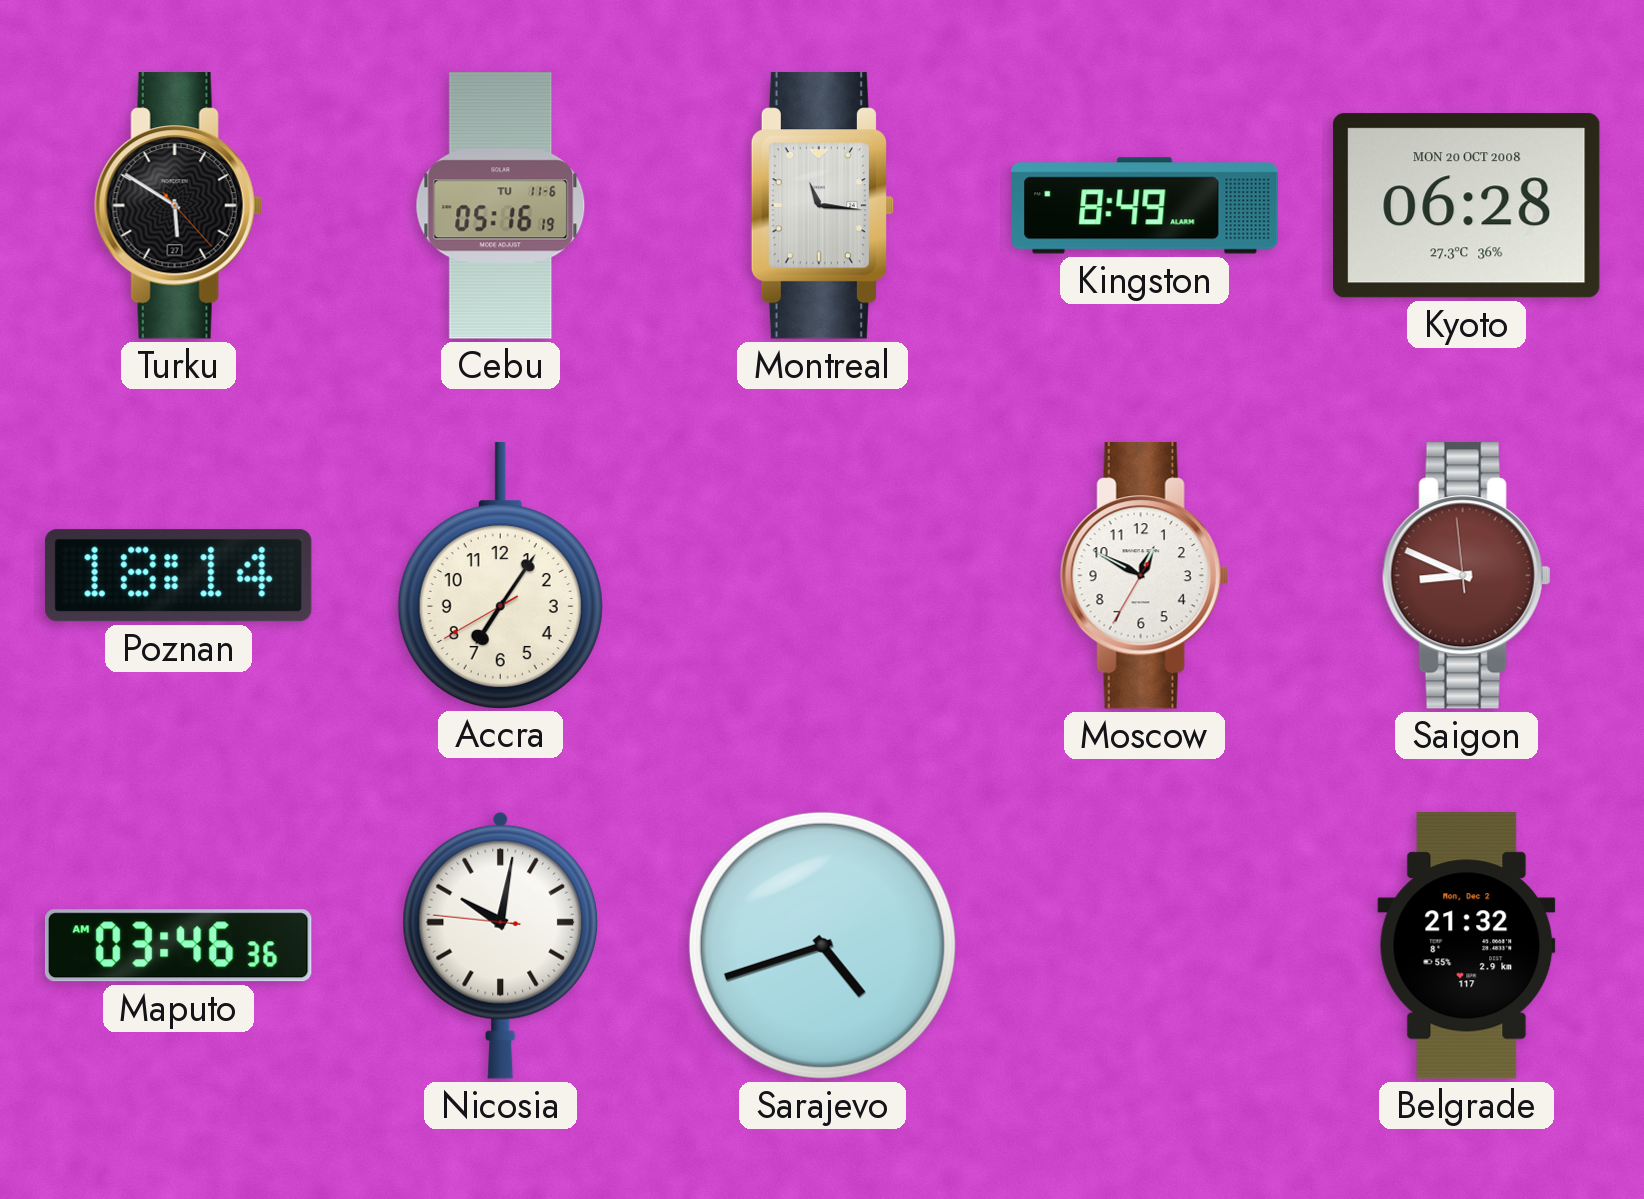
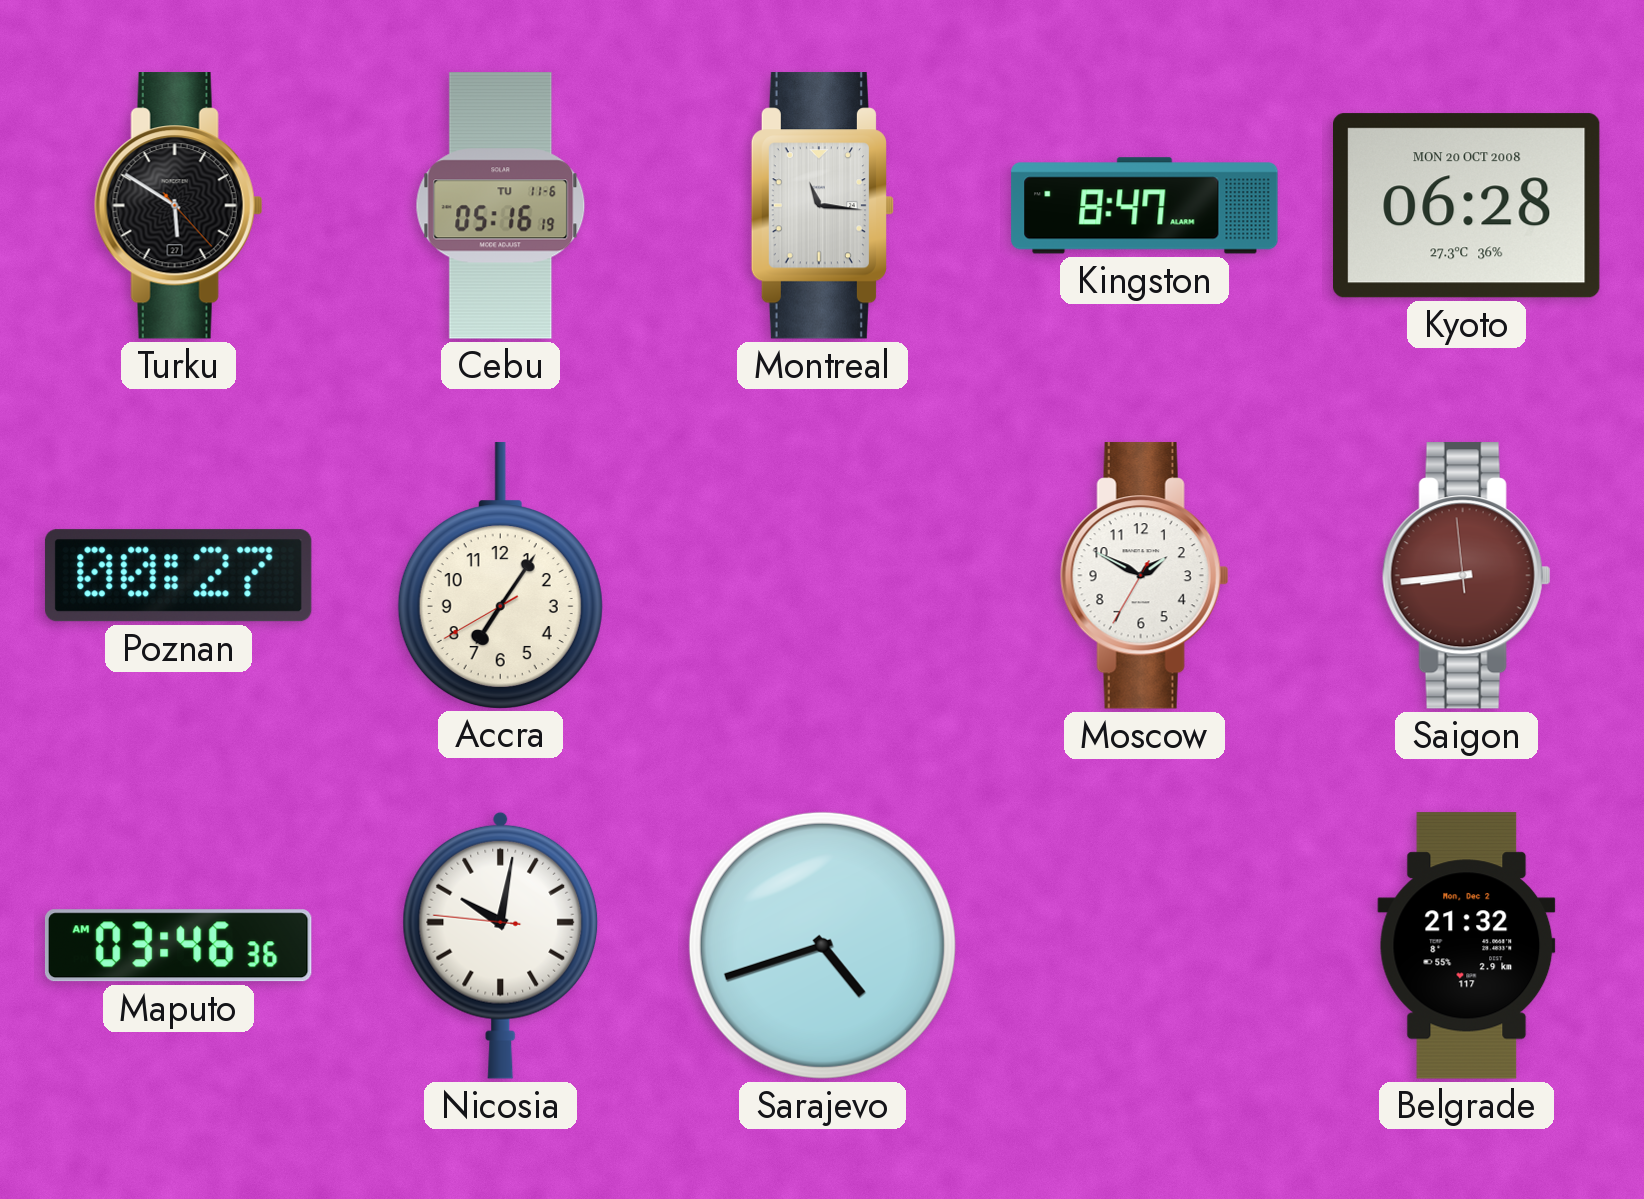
Kingston: 8:49 -> 8:47
Poznan: 18:14 -> 00:27
Moscow: 12:49 -> 1:49
Saigon: 8:48 -> 8:43
